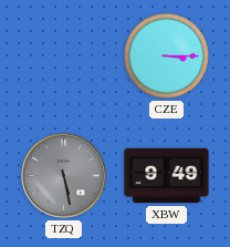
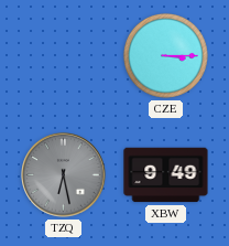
TZQ: 5:28 -> 6:28
